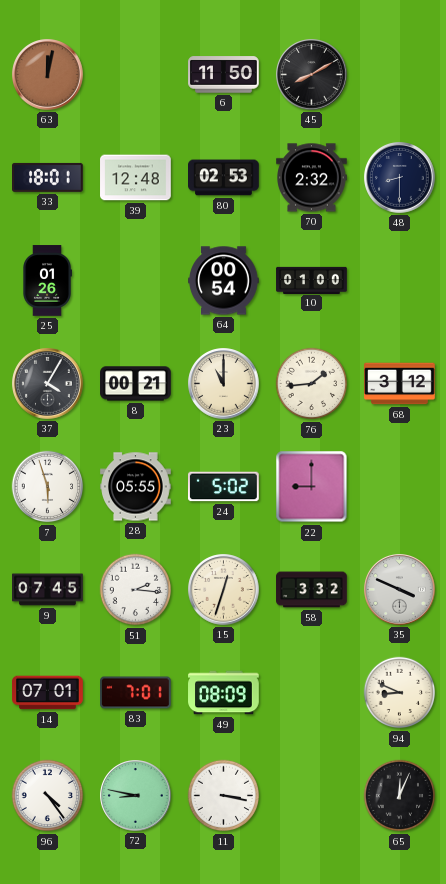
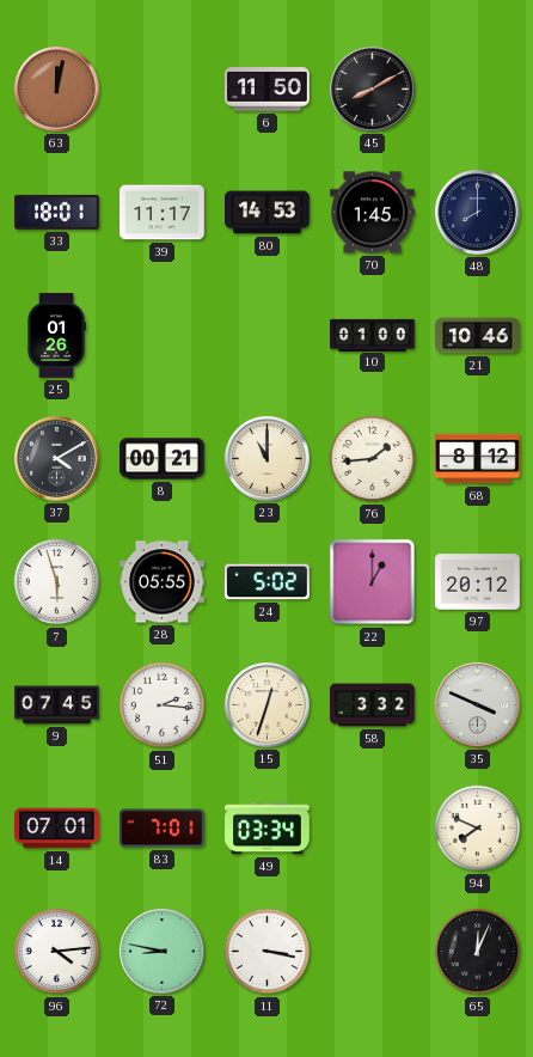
39: 12:48 -> 11:17
80: 02:53 -> 14:53
70: 2:32 -> 1:45
48: 8:30 -> 8:00
64: 00:54 -> none
21: none -> 10:46
37: 4:05 -> 4:10
68: 3:12 -> 8:12
22: 9:00 -> 1:00
97: none -> 20:12
49: 08:09 -> 03:34
94: 8:49 -> 7:49
96: 4:24 -> 4:14
